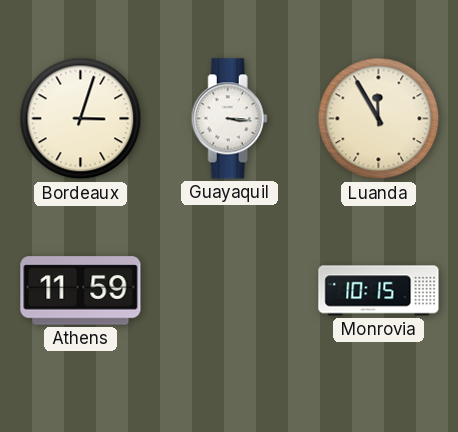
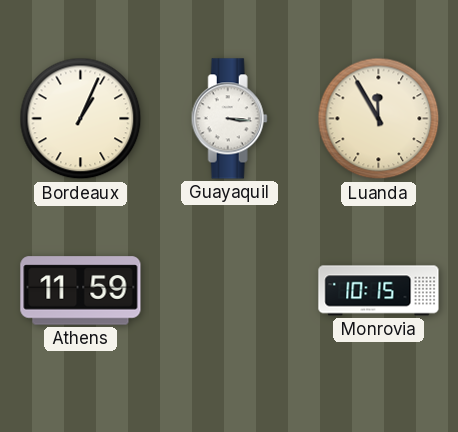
Bordeaux: 3:03 -> 1:04
